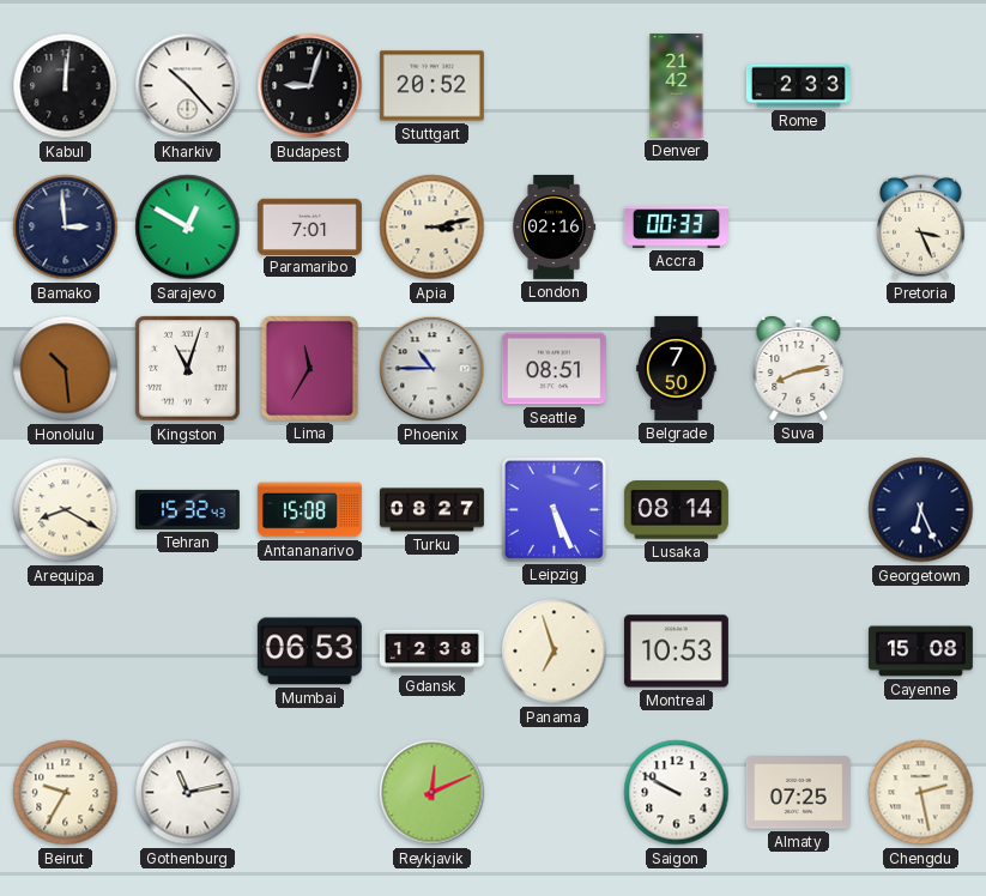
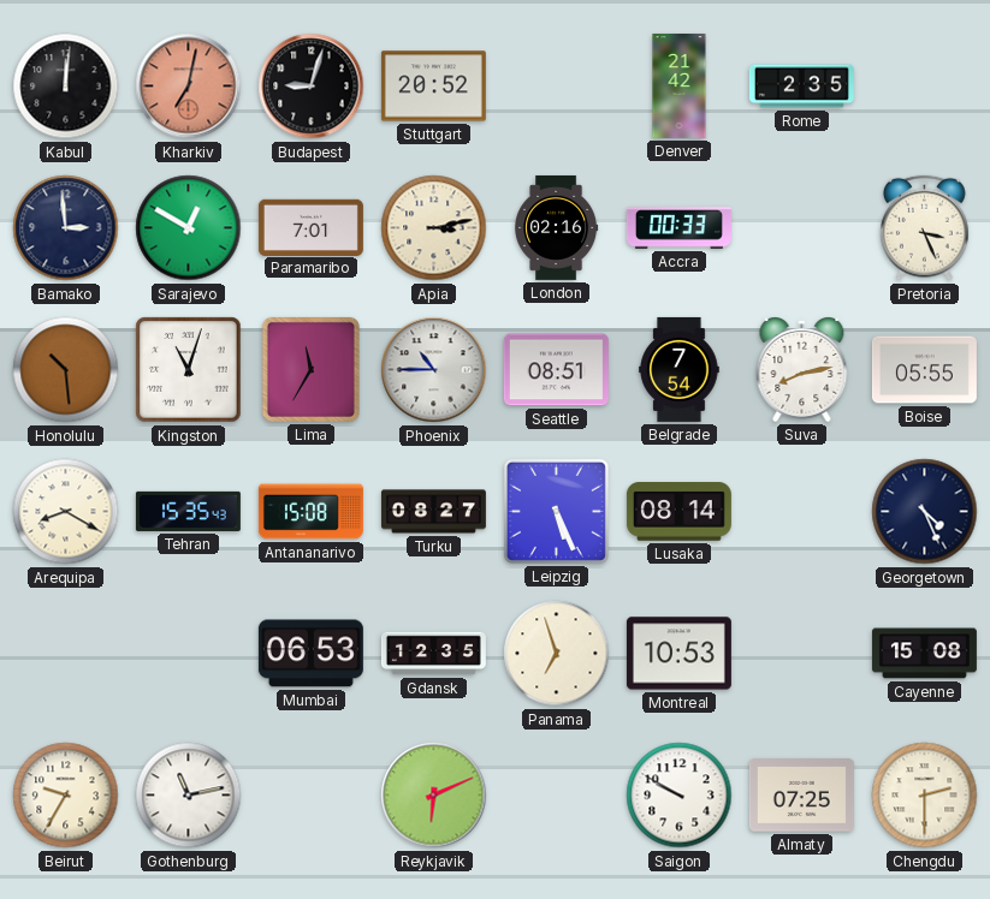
Kharkiv: 10:23 -> 7:02
Kharkiv dial: white -> salmon
Rome: 2:33 -> 2:35
Belgrade: 7:50 -> 7:54
Boise: none -> 05:55
Tehran: 15:32 -> 15:35
Georgetown: 6:26 -> 4:26
Gdansk: 12:38 -> 12:35
Reykjavik: 12:11 -> 6:11
Chengdu: 2:28 -> 2:30
